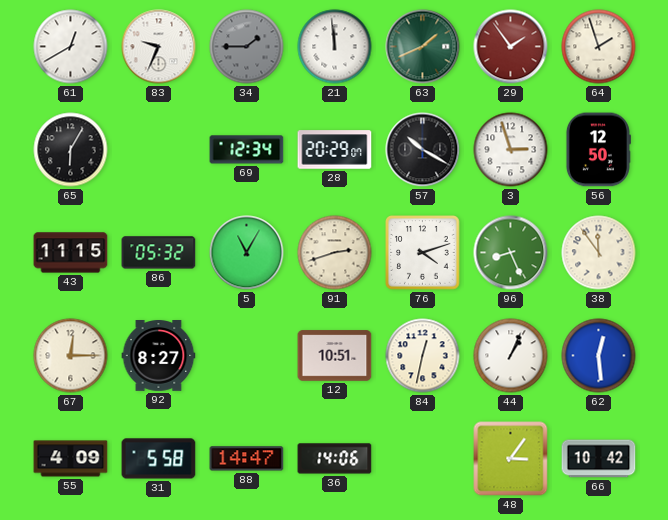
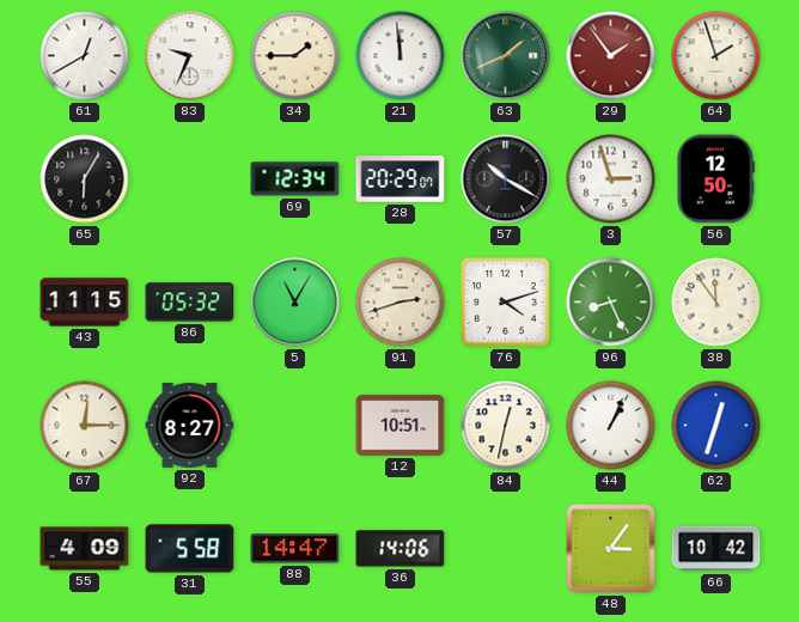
34 dial: grey -> cream
62: 12:29 -> 12:33
